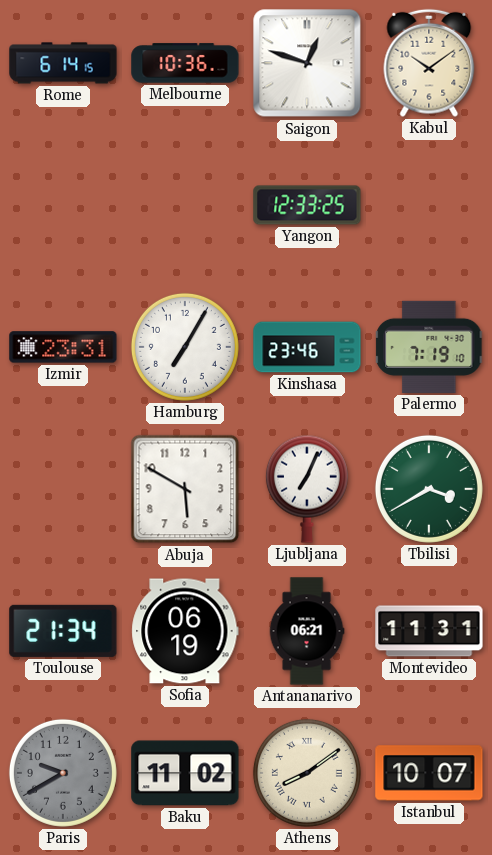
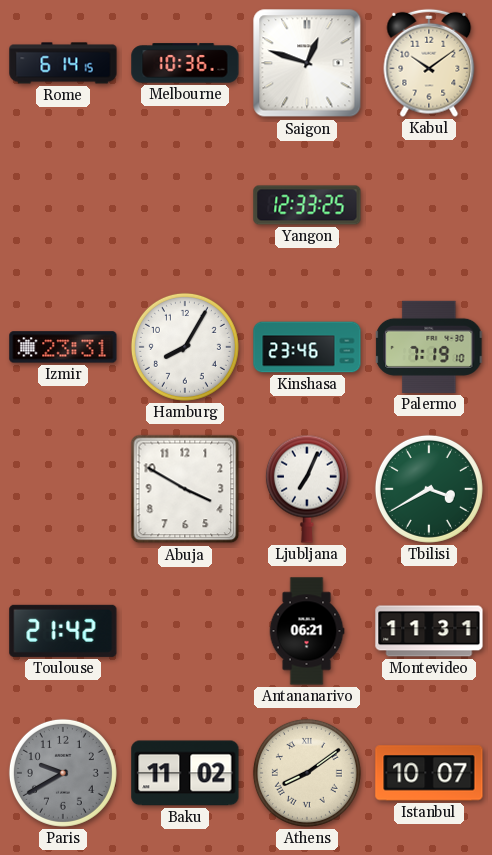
Hamburg: 7:05 -> 8:05
Abuja: 5:50 -> 3:50
Toulouse: 21:34 -> 21:42
Sofia: 06:19 -> none
